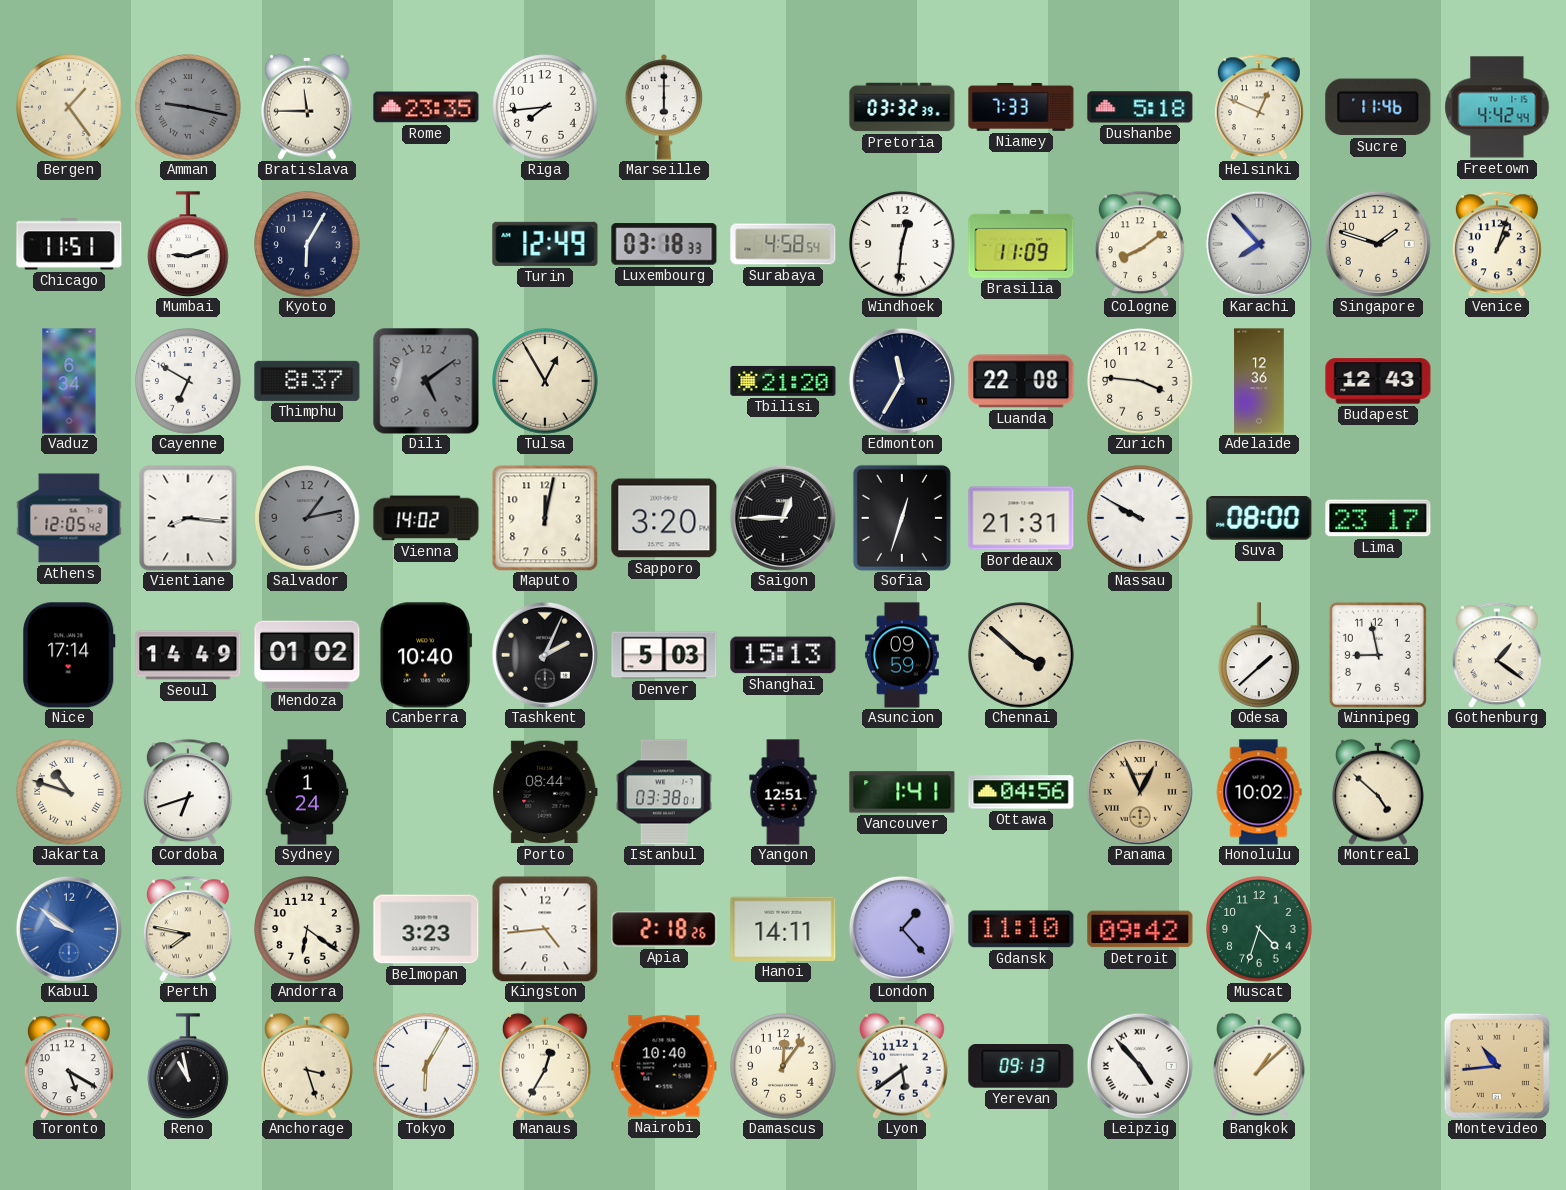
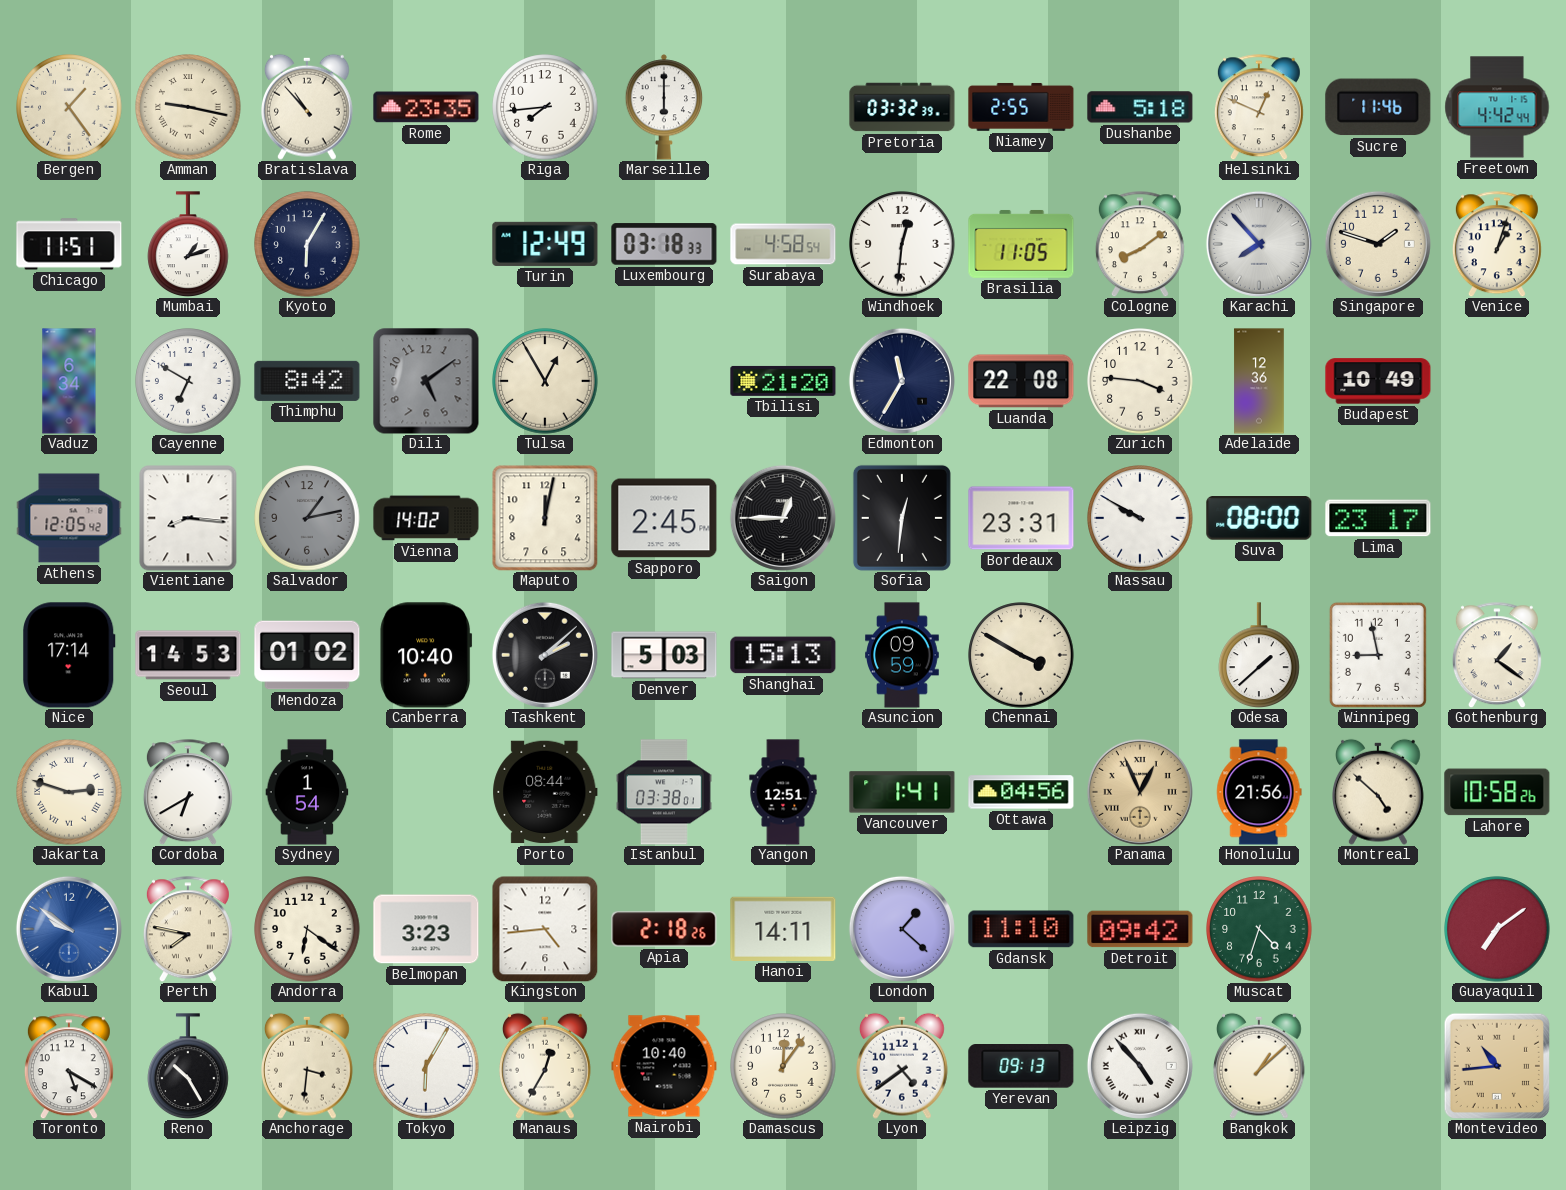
Amman dial: grey -> cream
Bratislava: 11:45 -> 10:53
Niamey: 7:33 -> 2:55
Mumbai: 9:12 -> 1:12
Brasilia: 11:09 -> 11:05
Thimphu: 8:37 -> 8:42
Budapest: 12:43 -> 10:49
Sapporo: 3:20 -> 2:45
Sofia: 12:33 -> 12:31
Bordeaux: 21:31 -> 23:31
Seoul: 14:49 -> 14:53
Tashkent: 2:04 -> 2:08
Chennai: 3:52 -> 3:50
Jakarta: 10:48 -> 2:48
Cordoba: 6:42 -> 6:40
Sydney: 1:24 -> 1:54
Honolulu: 10:02 -> 21:56
Lahore: none -> 10:58
London: 1:23 -> 1:22
Guayaquil: none -> 7:09
Reno: 10:58 -> 10:25
Anchorage: 3:27 -> 3:31
Lyon: 5:39 -> 4:39
